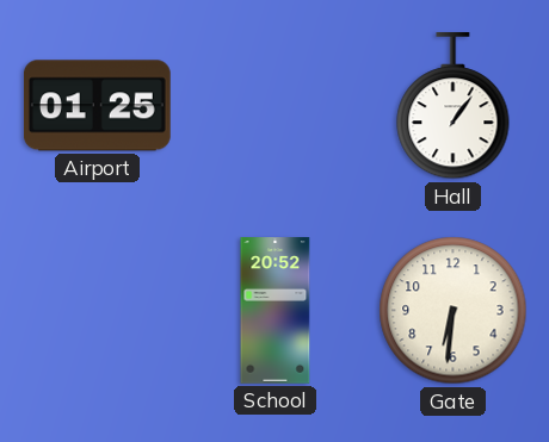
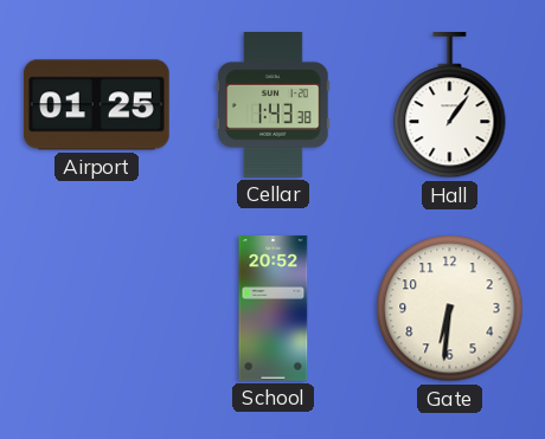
Cellar: none -> 1:43
